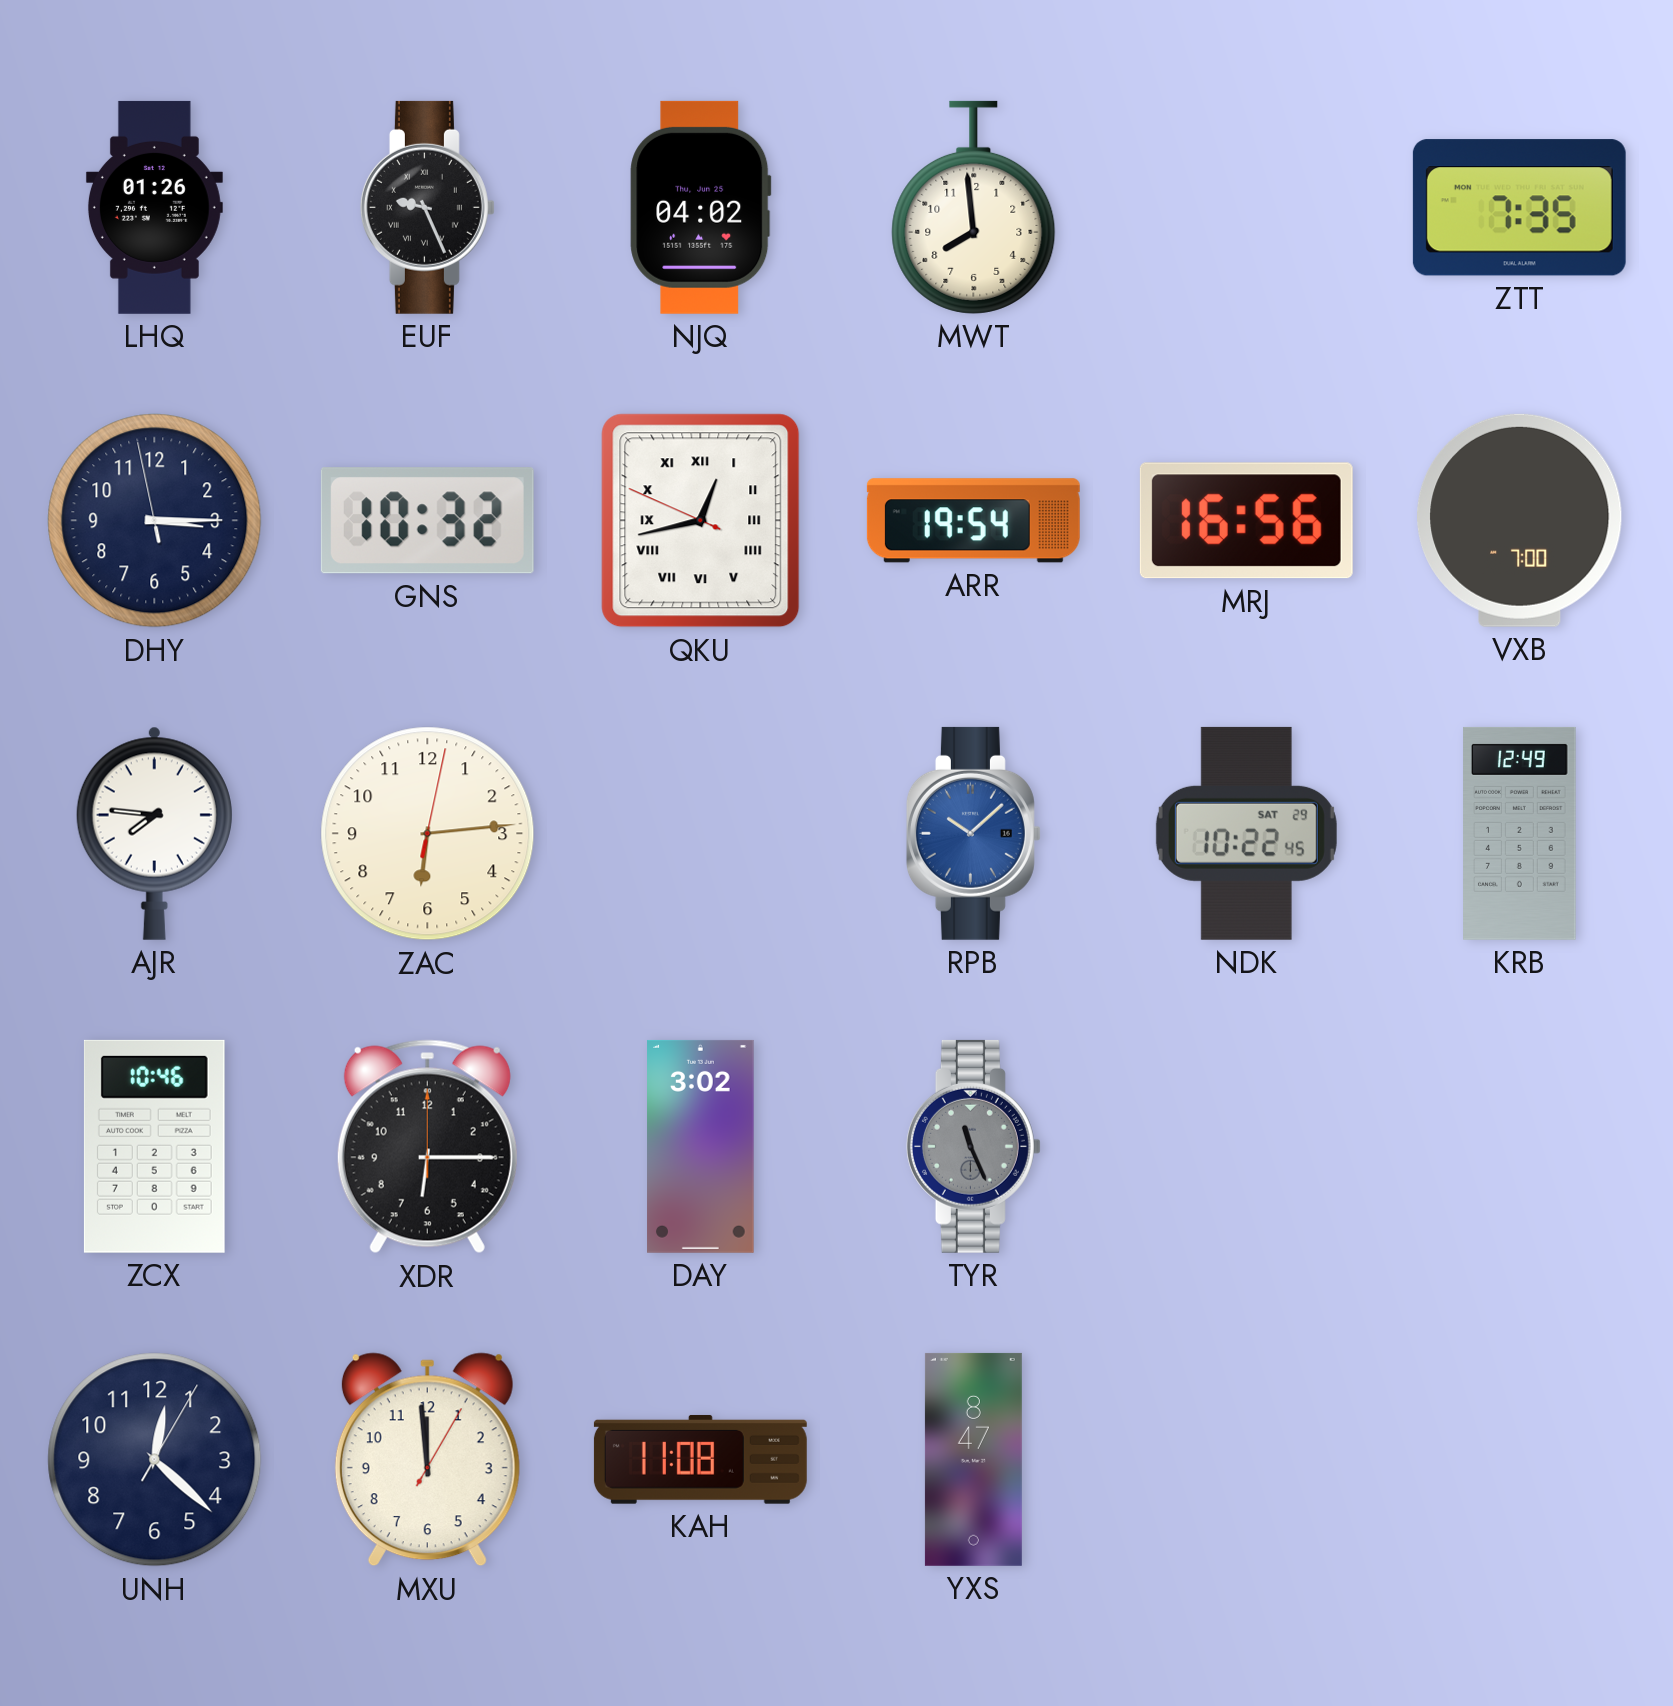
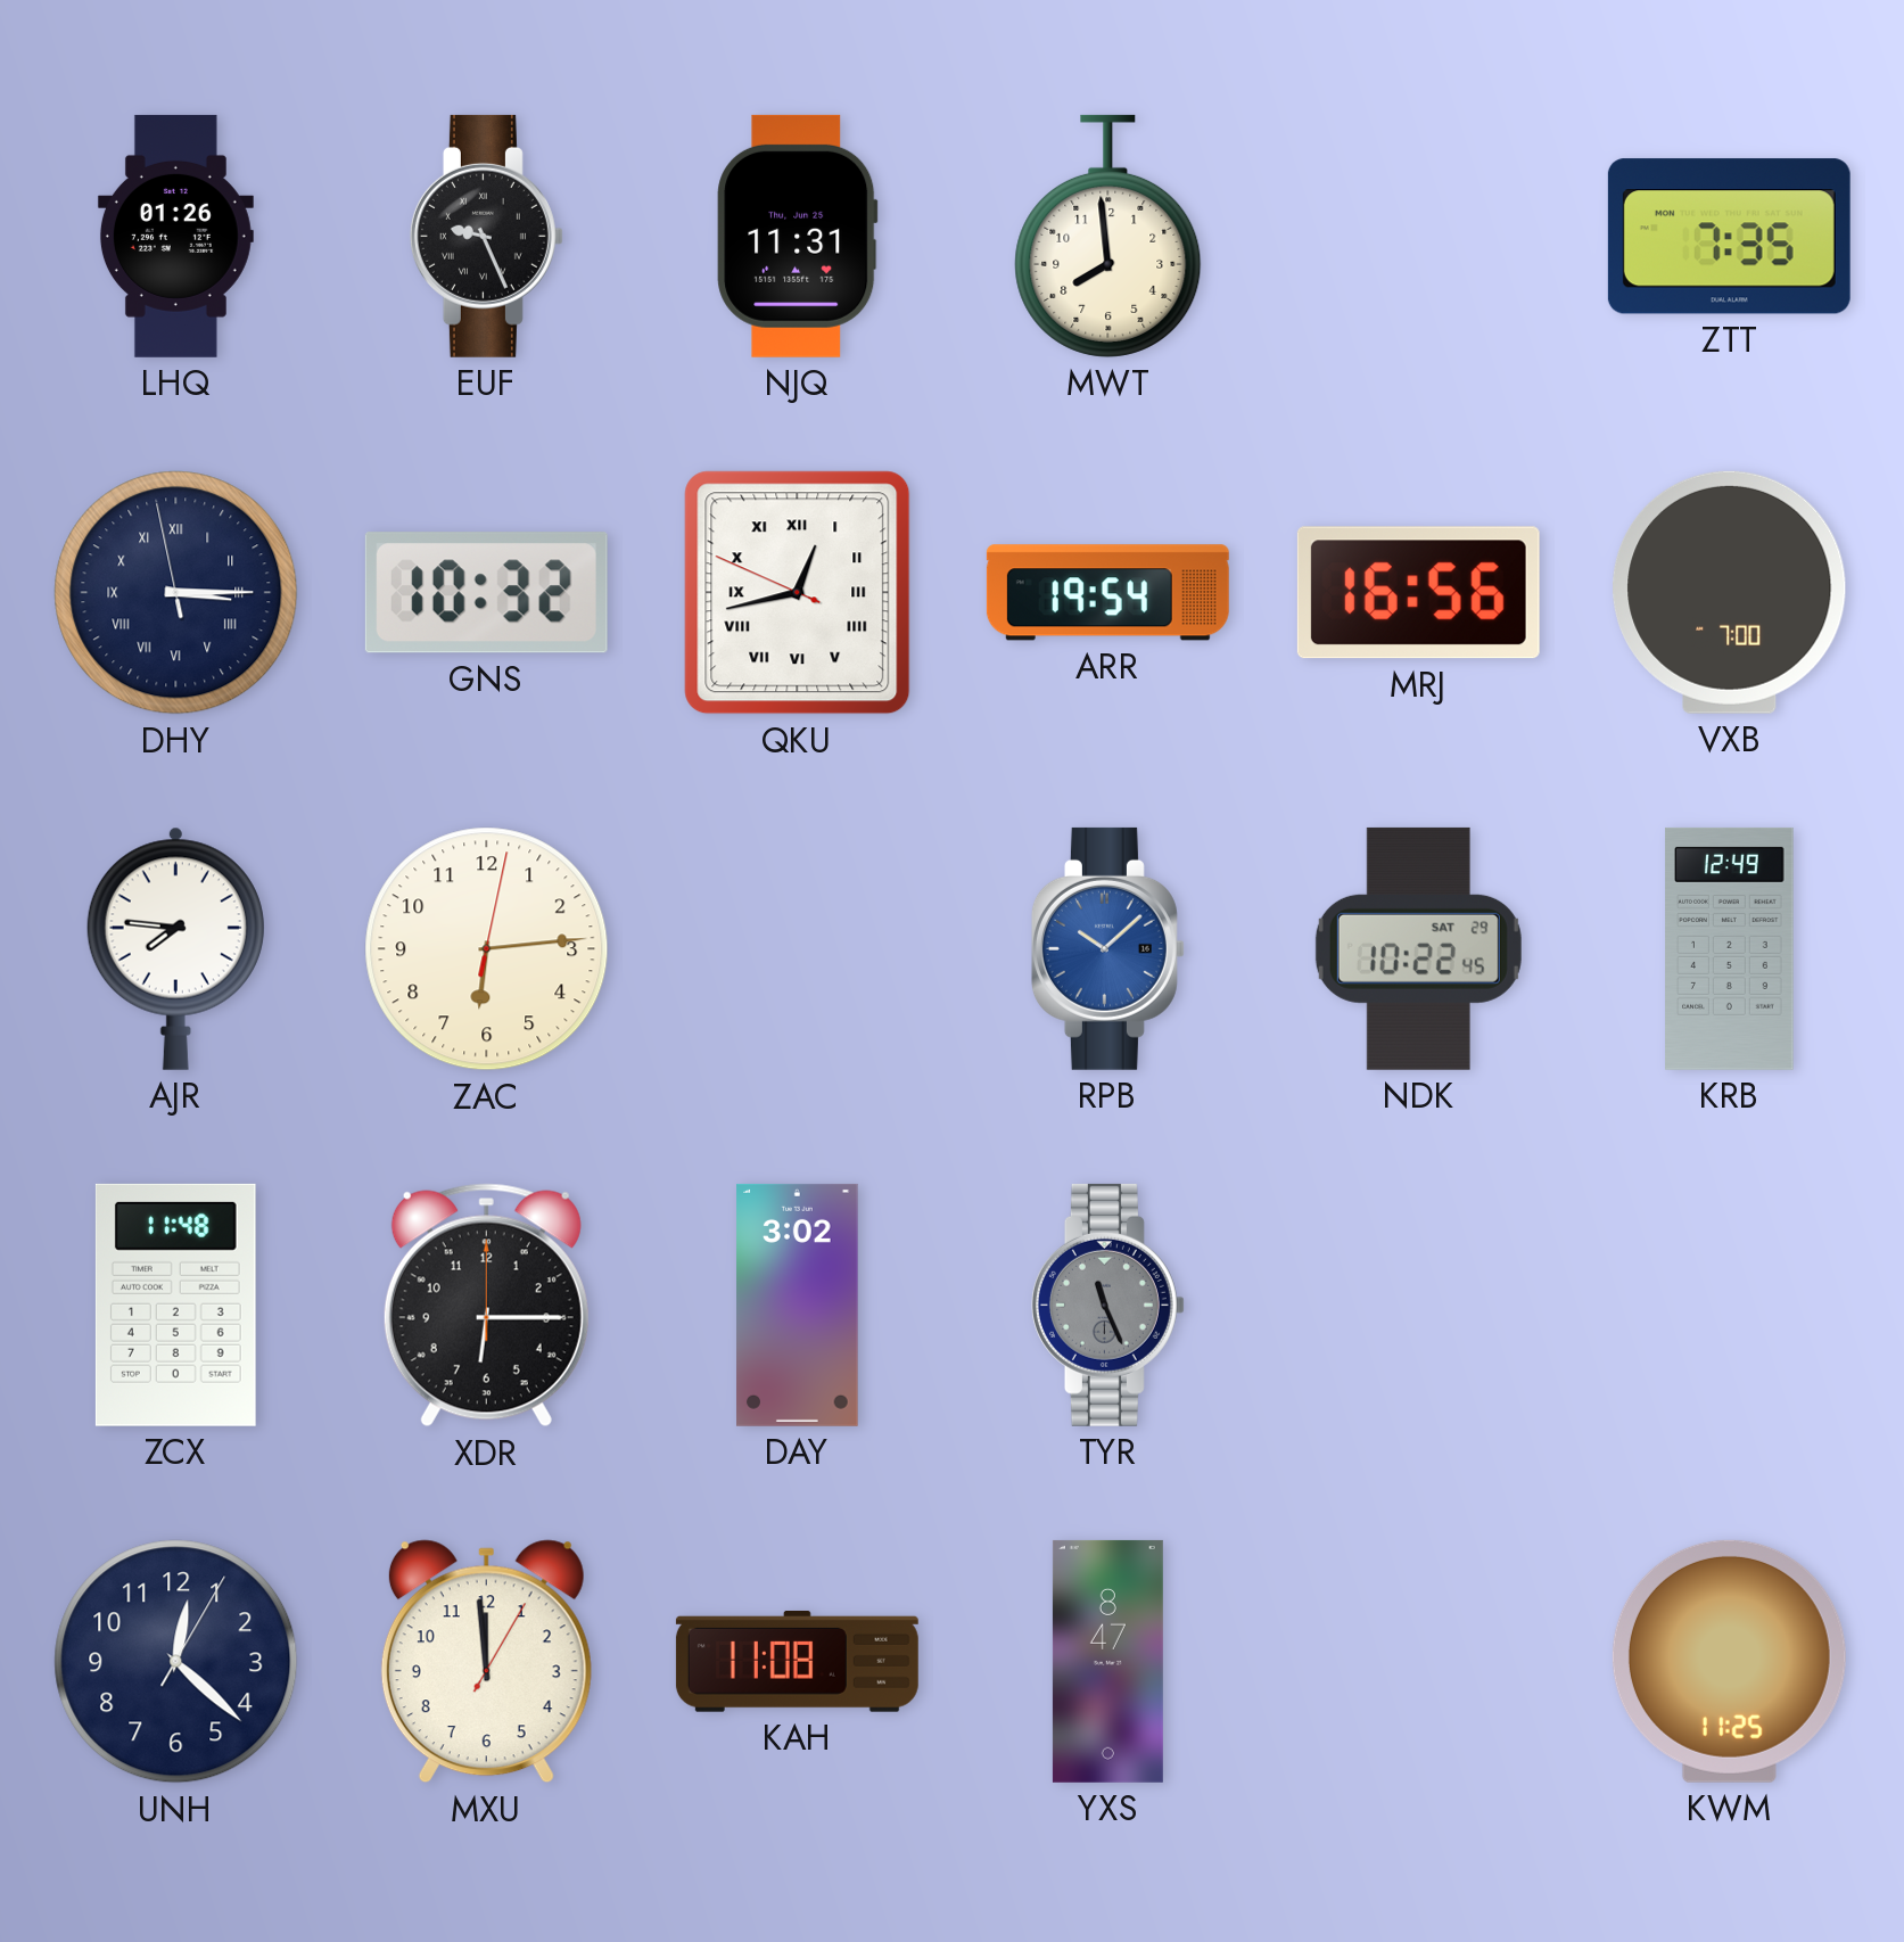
NJQ: 04:02 -> 11:31
DHY numerals: Arabic -> Roman
ZCX: 10:46 -> 11:48
KWM: none -> 11:25
